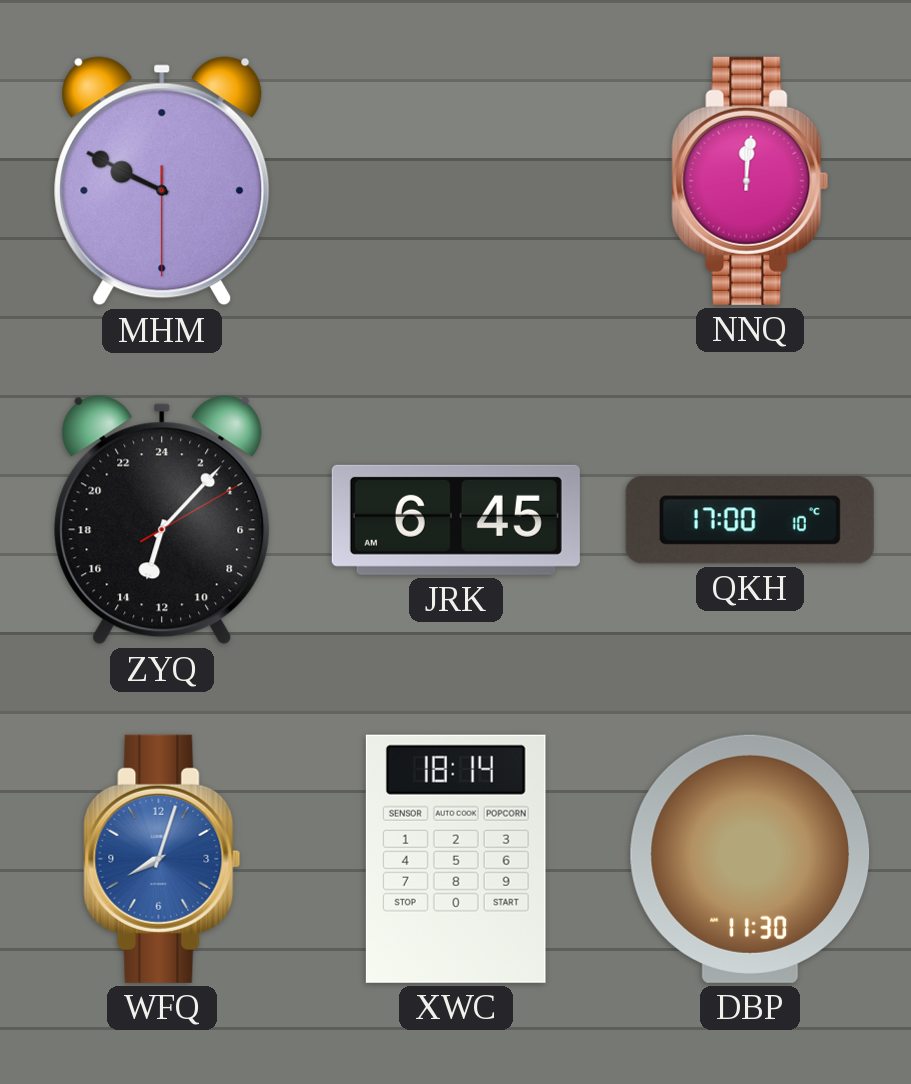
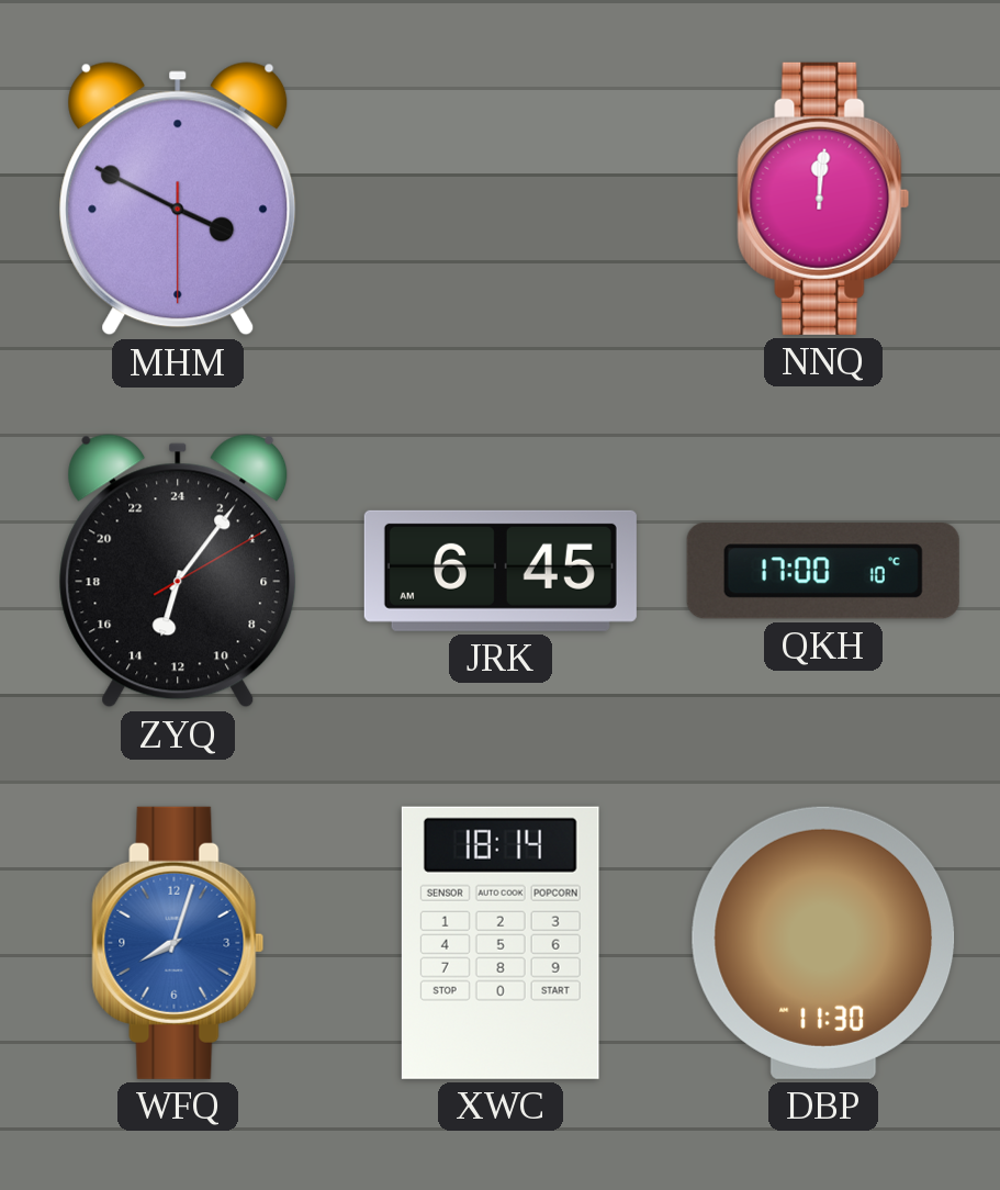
MHM: 9:49 -> 3:49
ZYQ: 13:07 -> 13:06
